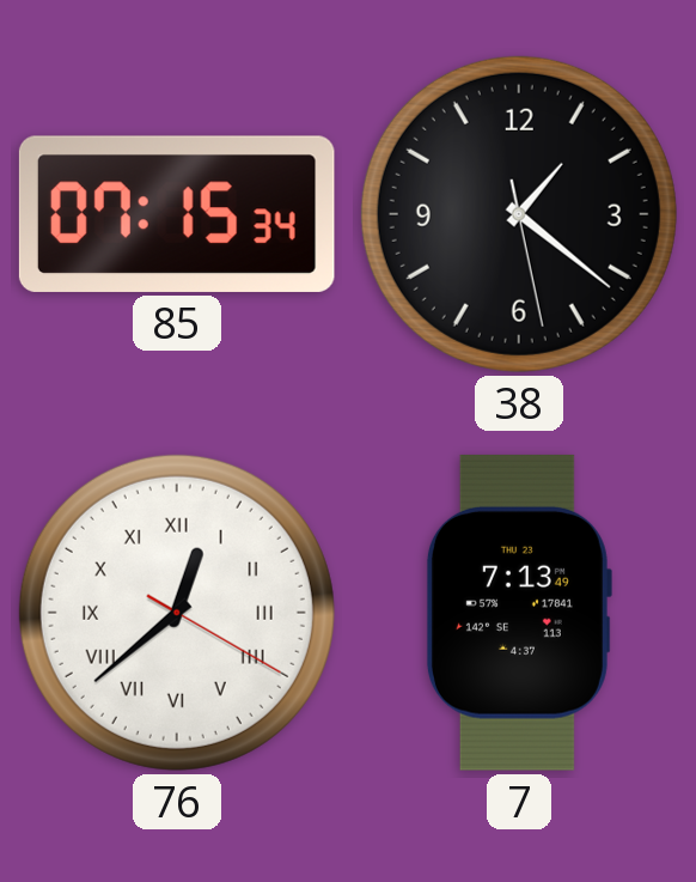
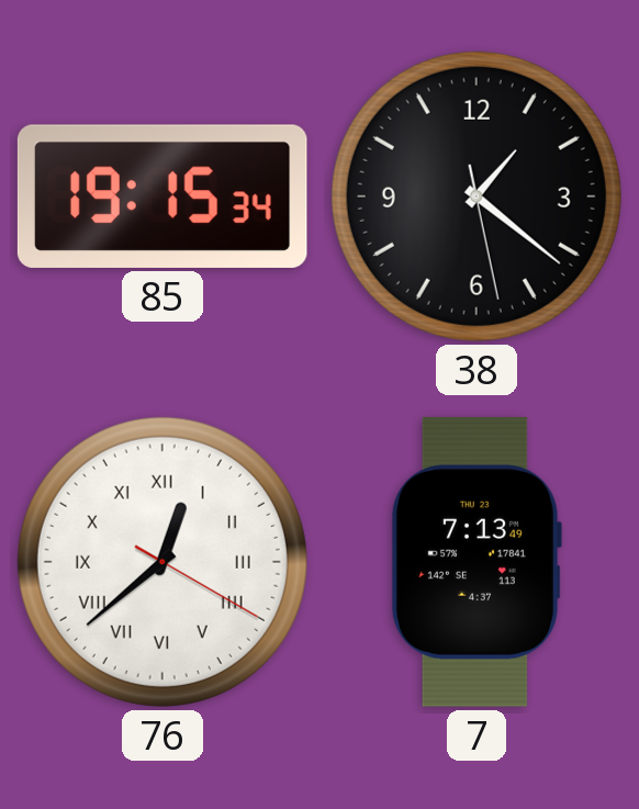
85: 07:15 -> 19:15
